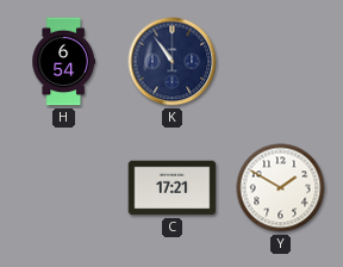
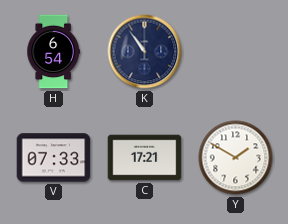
V: none -> 07:33
